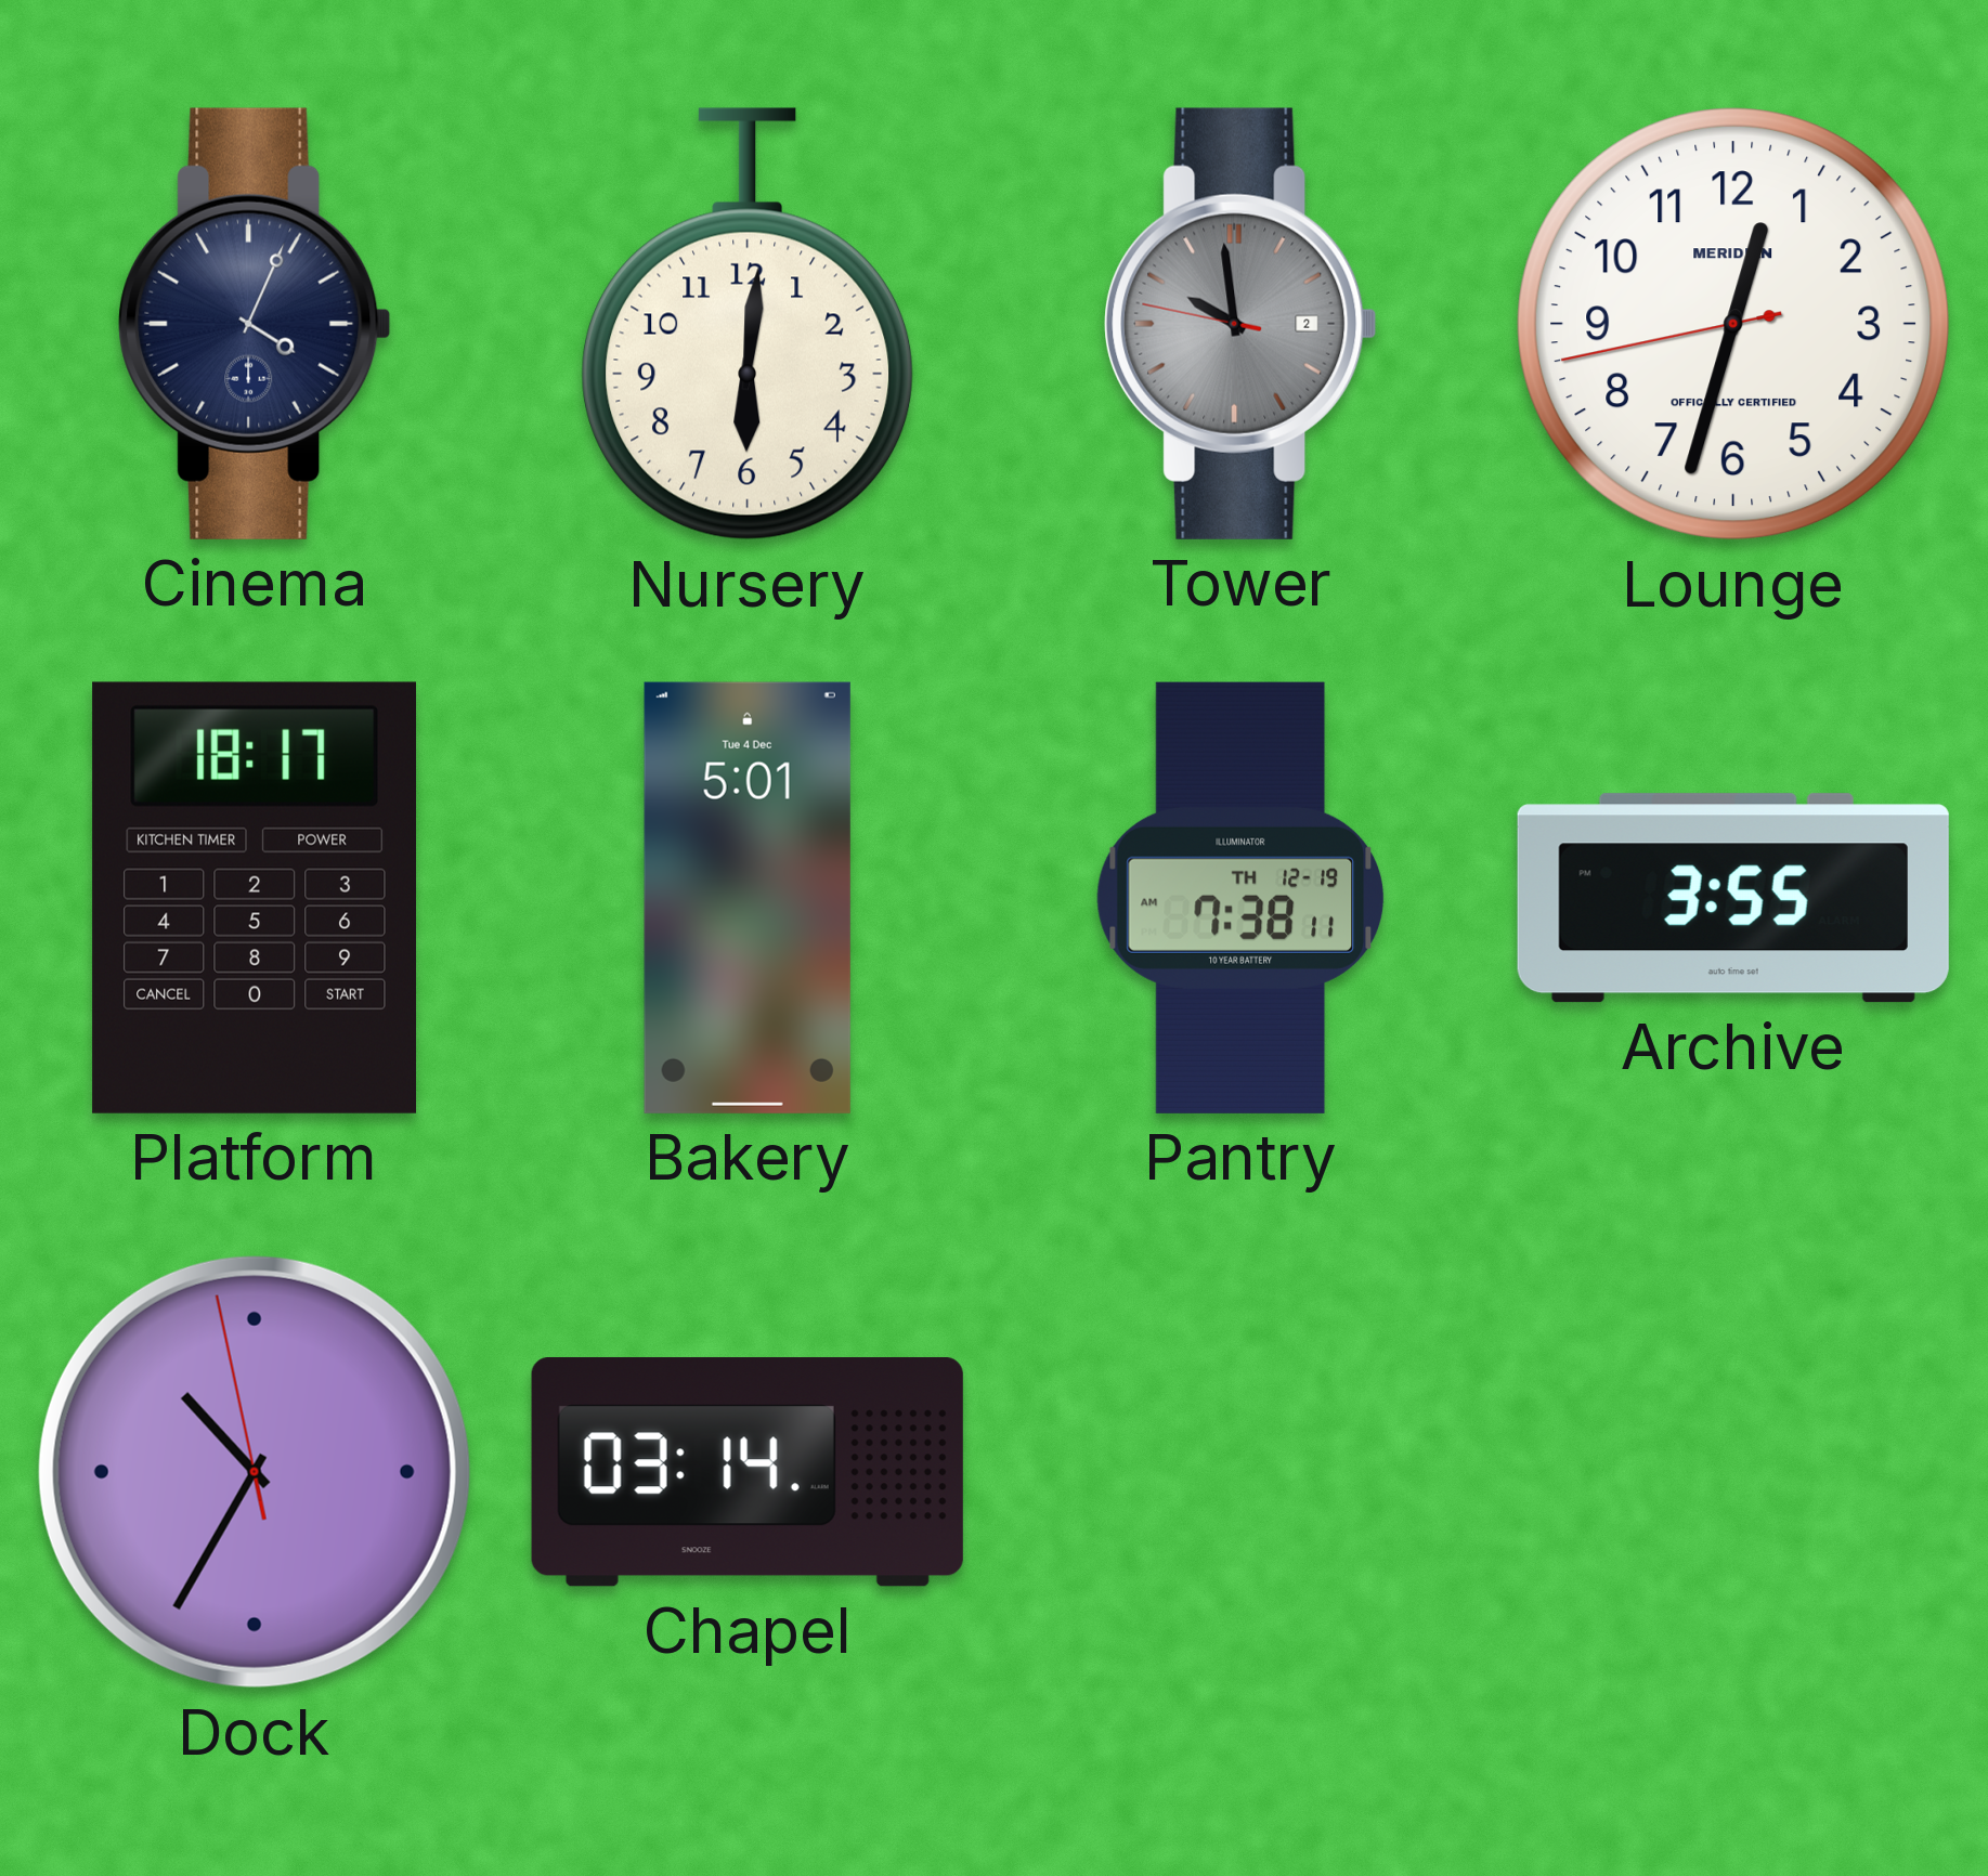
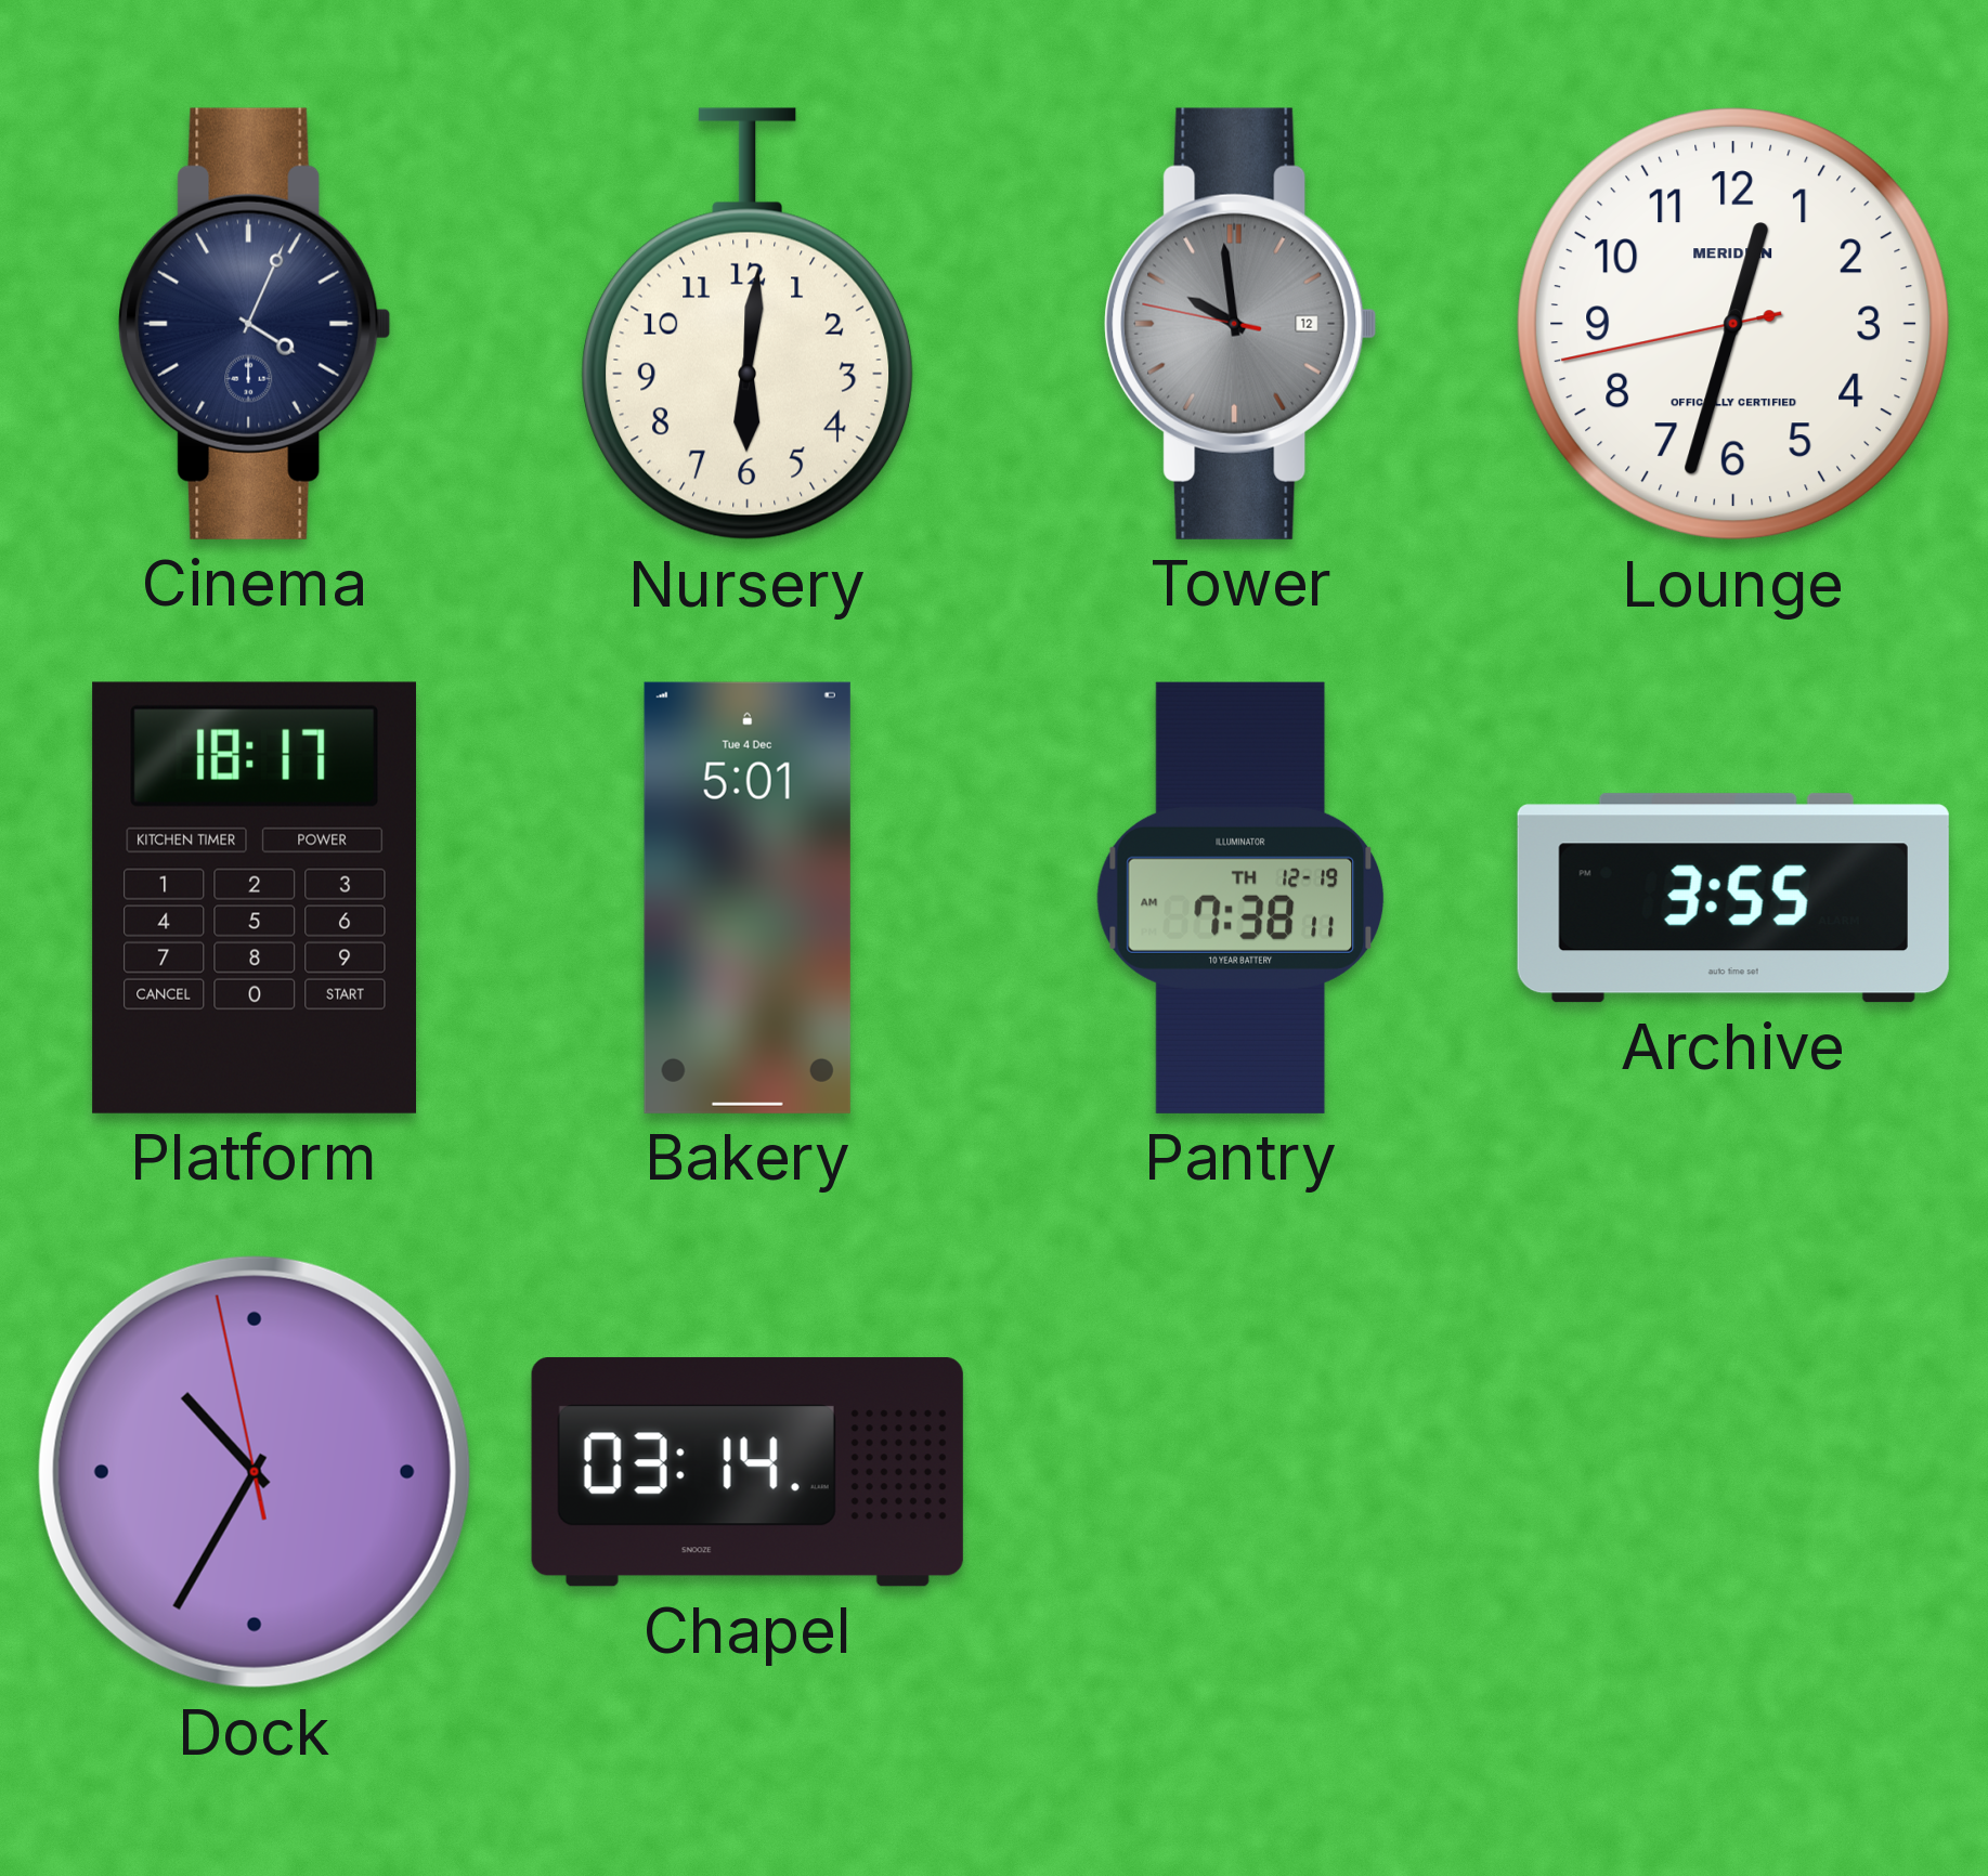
Tower date: 2 -> 12
